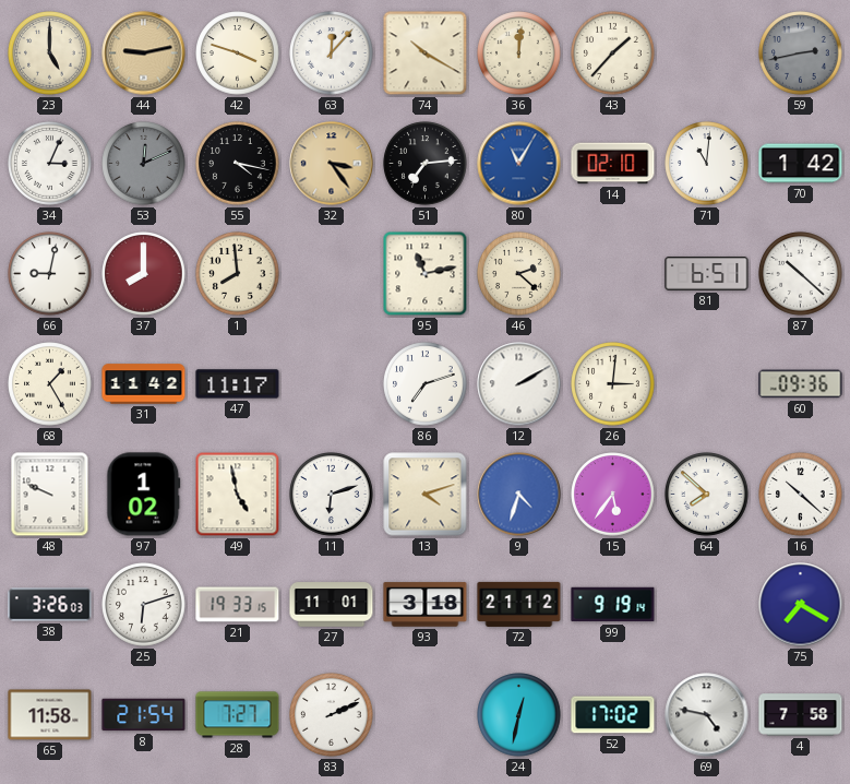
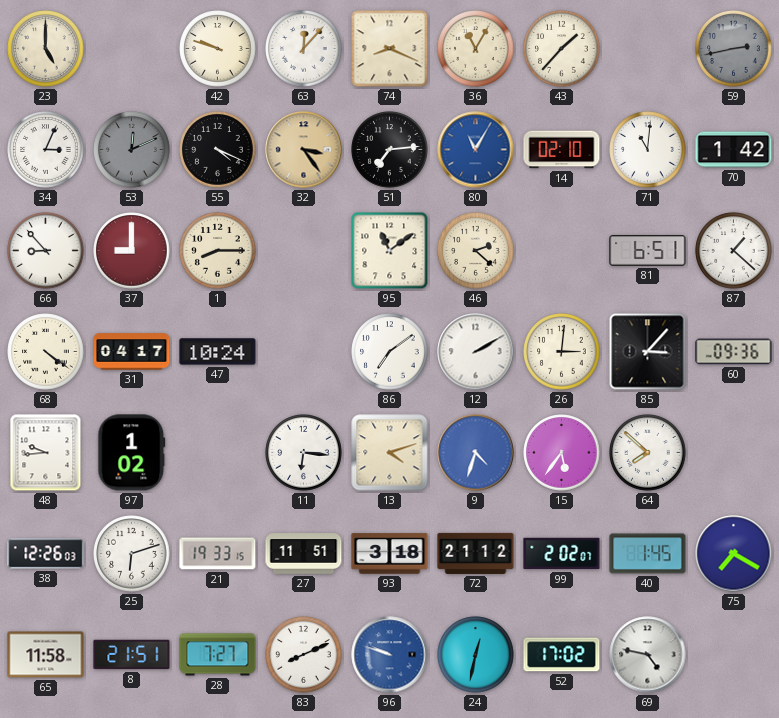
44: 9:13 -> none
42: 3:48 -> 9:48
74: 10:20 -> 8:19
36: 12:01 -> 11:05
55: 4:17 -> 4:19
66: 9:02 -> 8:53
37: 8:00 -> 9:00
1: 7:59 -> 8:15
95: 11:13 -> 11:09
87: 10:22 -> 1:22
68: 1:25 -> 4:21
31: 11:42 -> 04:17
47: 11:17 -> 10:24
86: 7:12 -> 7:09
85: none -> 3:07
48: 9:49 -> 9:44
49: 4:58 -> none
11: 6:12 -> 6:16
16: 10:22 -> none
38: 3:26 -> 12:26
27: 11:01 -> 11:51
99: 9:19 -> 2:02
40: none -> 1:45
8: 21:54 -> 21:51
83: 2:11 -> 8:11
96: none -> 9:48
4: 7:58 -> none
